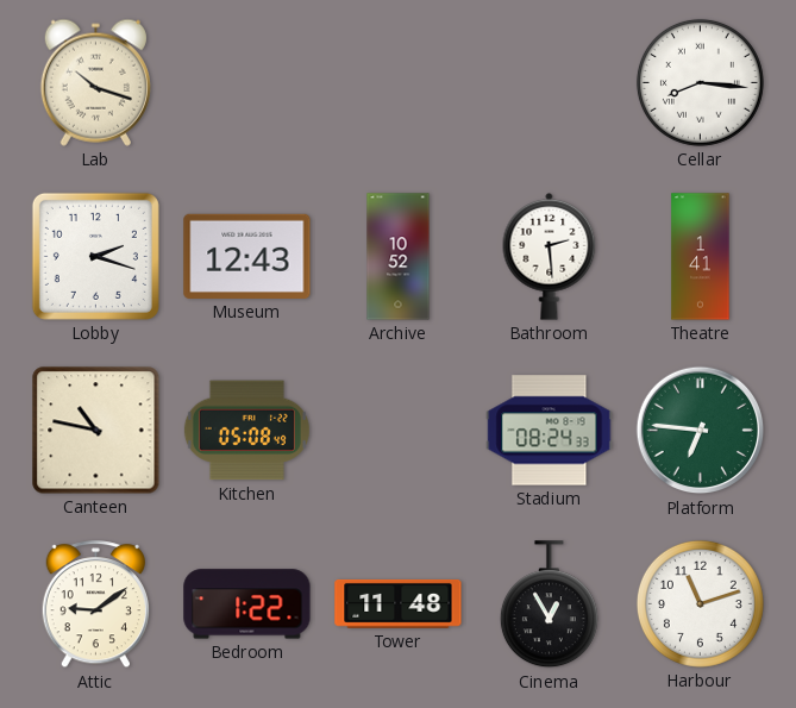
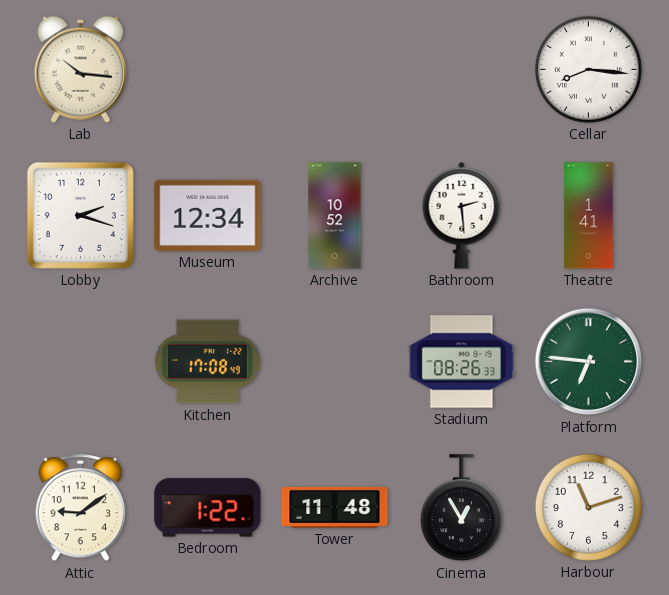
Lab: 10:18 -> 10:16
Museum: 12:43 -> 12:34
Canteen: 10:47 -> none
Kitchen: 05:08 -> 17:08
Stadium: 08:24 -> 08:26
